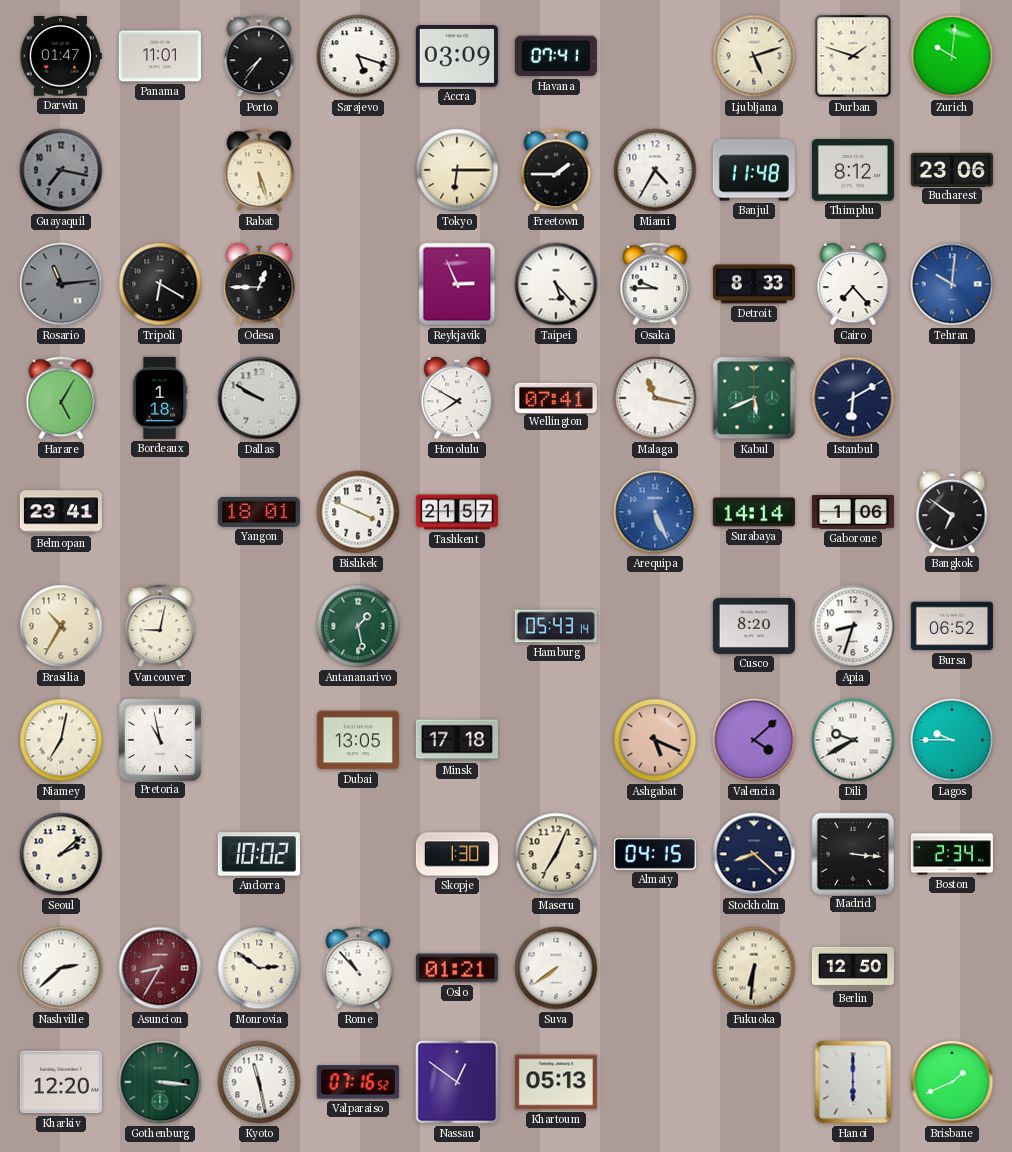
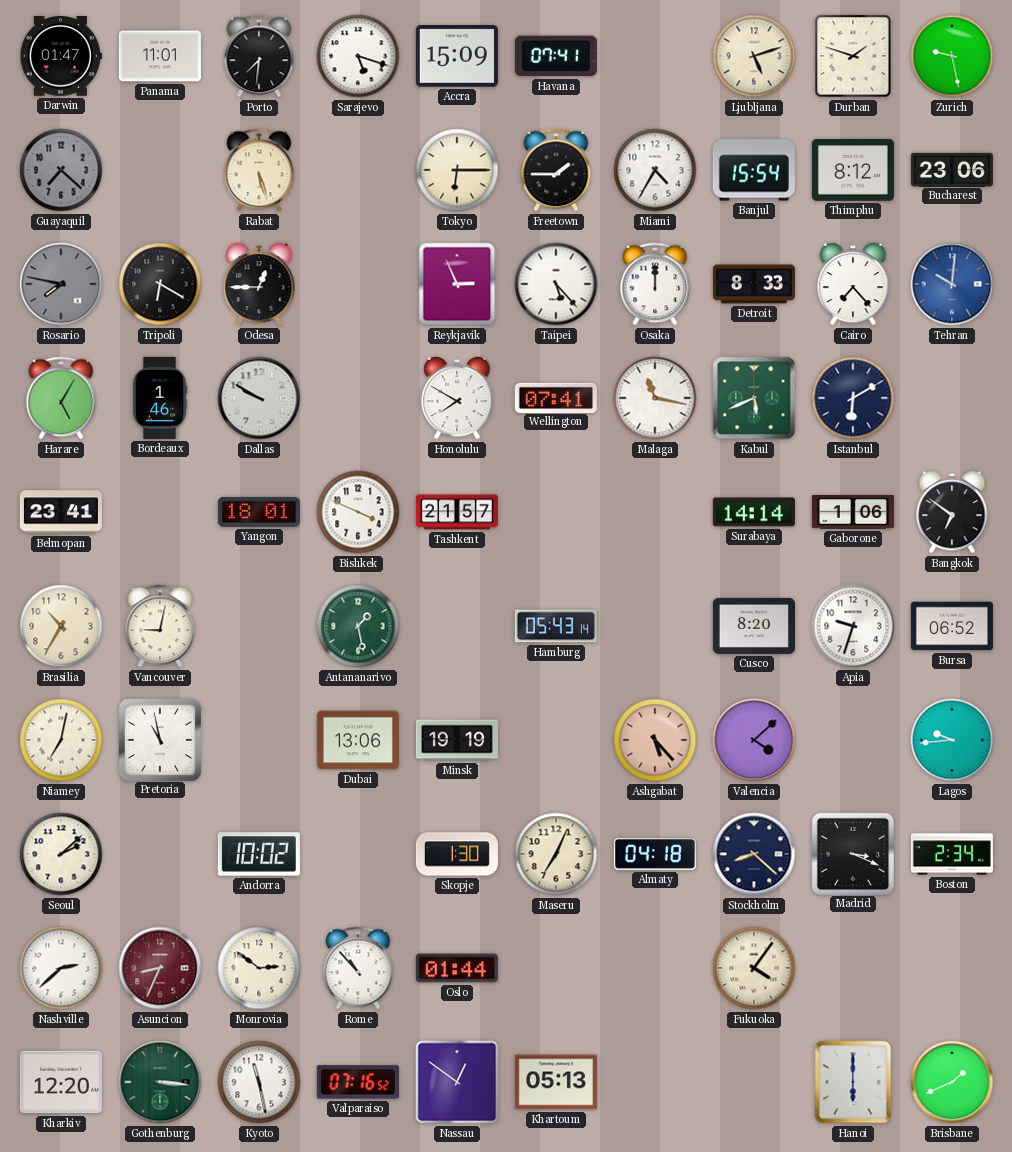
Porto: 7:36 -> 7:31
Accra: 03:09 -> 15:09
Zurich: 10:01 -> 9:28
Guayaquil: 7:17 -> 7:22
Banjul: 11:48 -> 15:54
Rosario: 11:14 -> 7:47
Osaka: 9:45 -> 12:00
Bordeaux: 1:18 -> 1:46
Arequipa: 5:26 -> none
Apia: 8:33 -> 9:33
Dubai: 13:05 -> 13:06
Minsk: 17:18 -> 19:19
Ashgabat: 5:19 -> 5:23
Dili: 9:40 -> none
Lagos: 9:45 -> 9:44
Almaty: 04:15 -> 04:18
Madrid: 3:16 -> 3:19
Asuncion: 8:35 -> 8:34
Oslo: 01:21 -> 01:44
Suva: 7:39 -> none
Fukuoka: 6:31 -> 4:06
Berlin: 12:50 -> none
